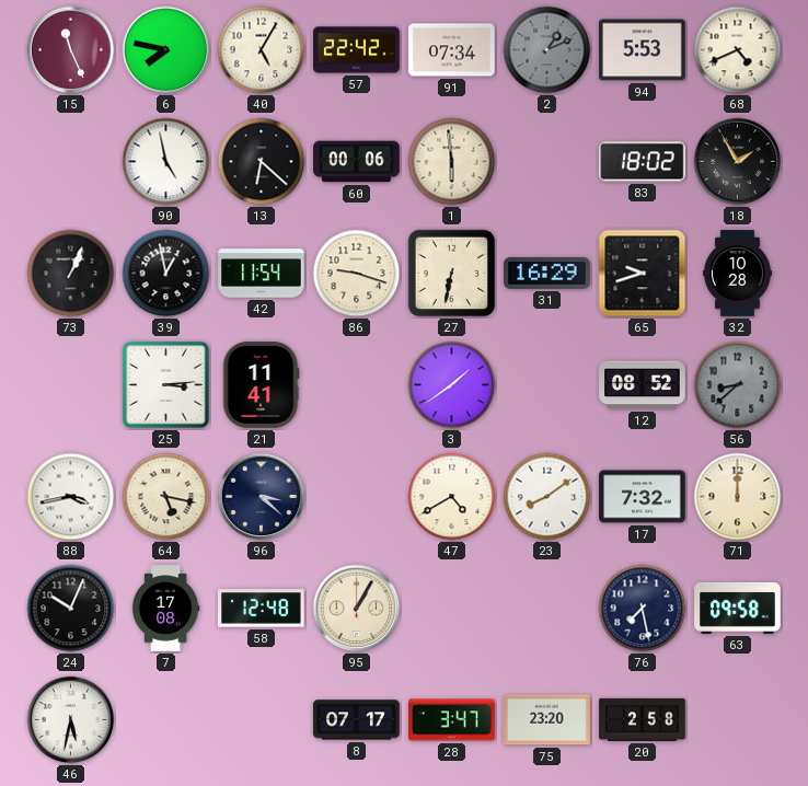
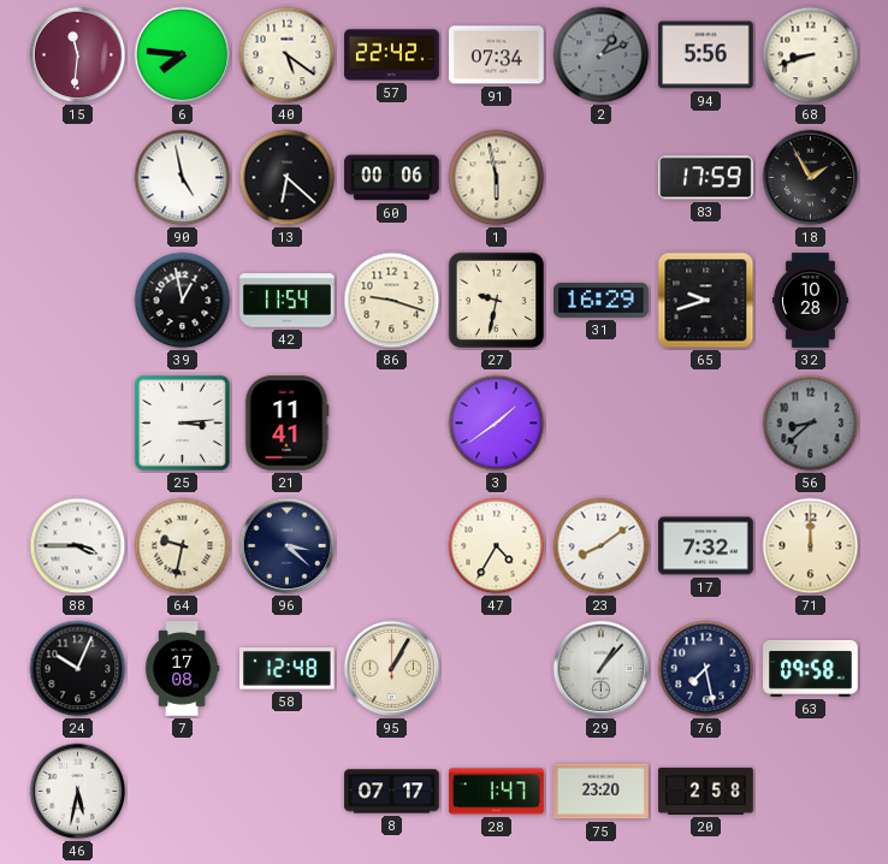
15: 11:26 -> 11:31
6: 7:47 -> 7:46
40: 5:05 -> 5:21
94: 5:53 -> 5:56
68: 4:41 -> 8:42
1: 5:59 -> 5:58
83: 18:02 -> 17:59
73: 1:04 -> none
27: 6:32 -> 9:32
12: 08:52 -> none
88: 3:43 -> 3:45
64: 5:17 -> 9:32
47: 4:40 -> 4:35
29: none -> 1:07
28: 3:47 -> 1:47
